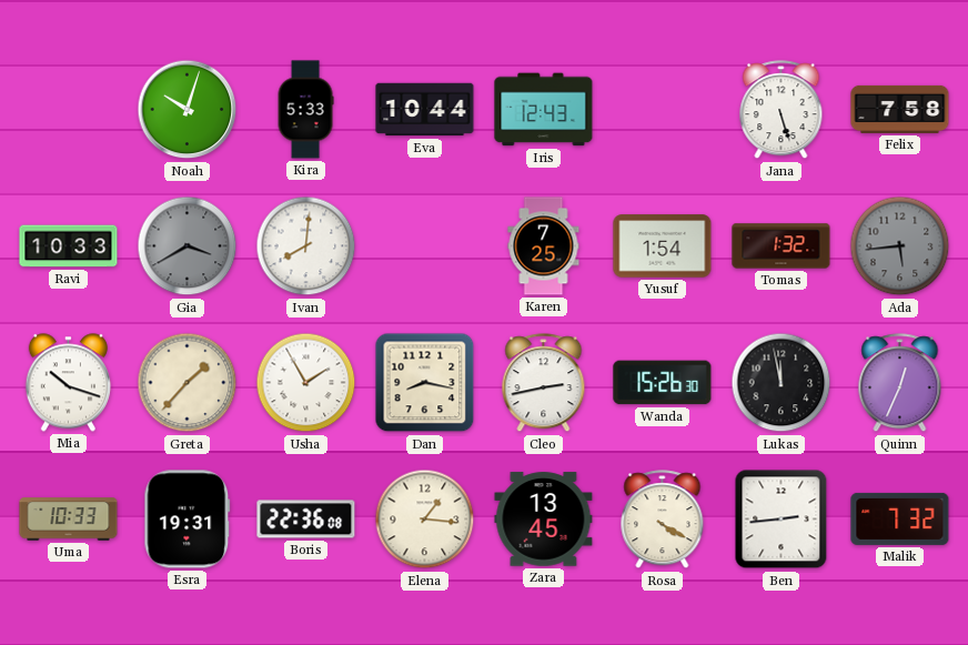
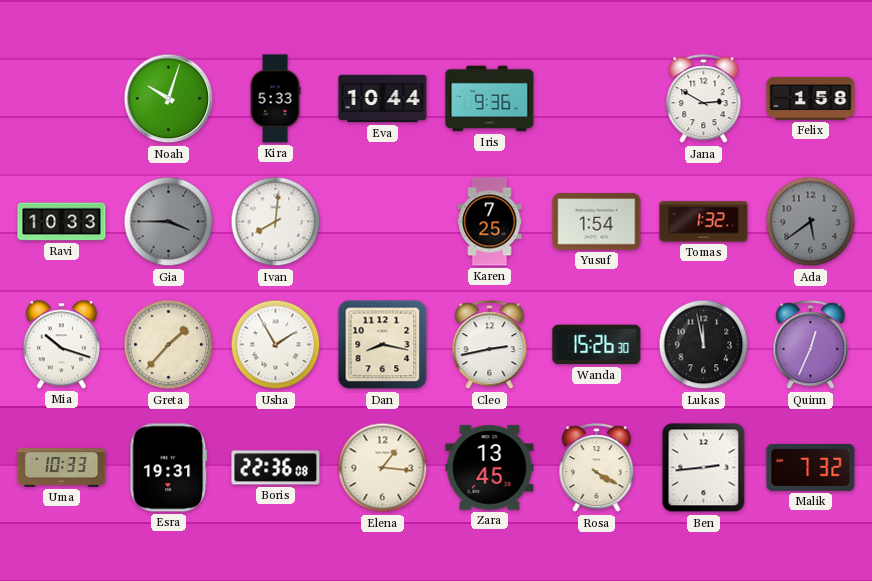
Iris: 12:43 -> 9:36
Jana: 5:27 -> 2:50
Felix: 7:58 -> 1:58
Gia: 3:40 -> 3:45
Ada: 5:44 -> 5:39
